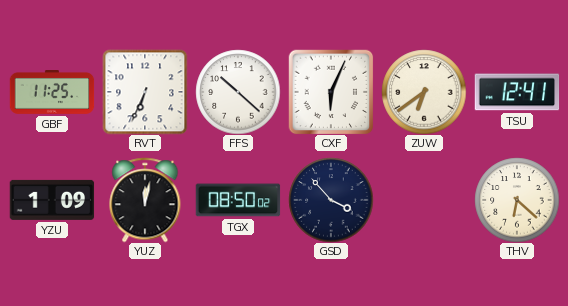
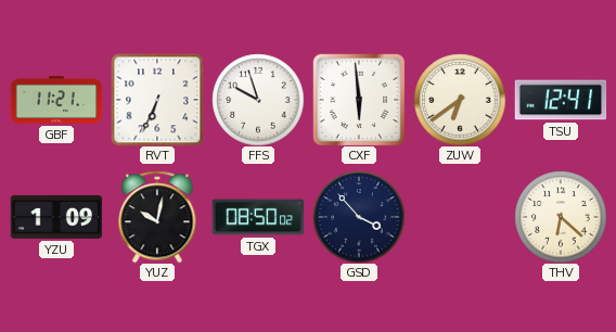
GBF: 11:25 -> 11:21
FFS: 10:22 -> 9:57
CXF: 6:04 -> 5:59
YUZ: 12:02 -> 10:02
